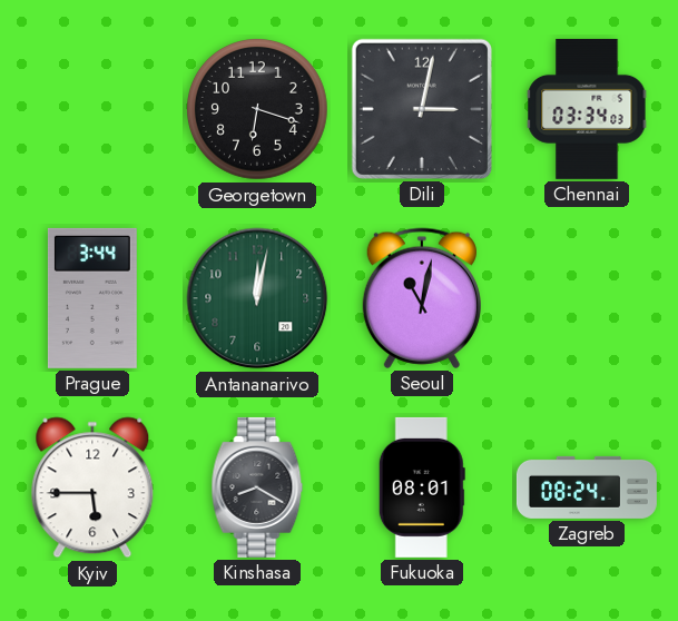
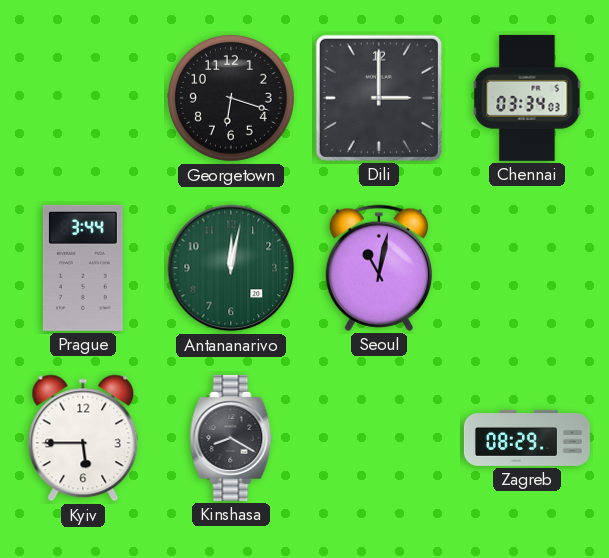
Dili: 3:02 -> 3:00
Fukuoka: 08:01 -> none
Zagreb: 08:24 -> 08:29
